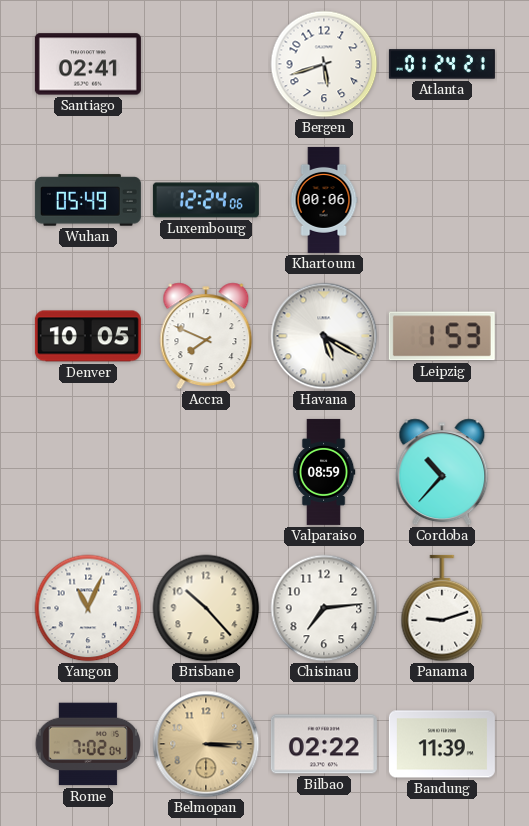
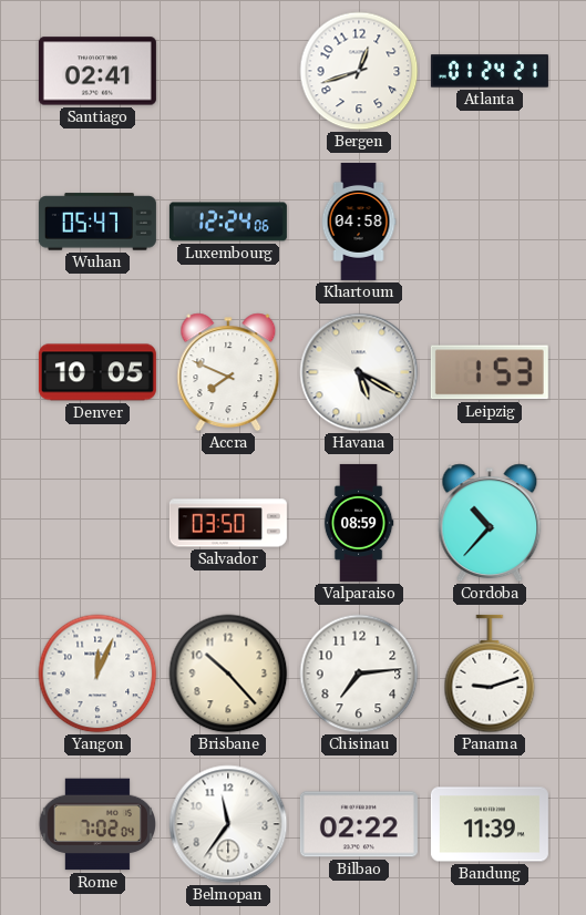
Bergen: 5:42 -> 12:42
Wuhan: 05:49 -> 05:47
Khartoum: 00:06 -> 04:58
Salvador: none -> 03:50
Yangon: 11:04 -> 12:04
Belmopan: 3:15 -> 11:36
Belmopan dial: champagne -> white
